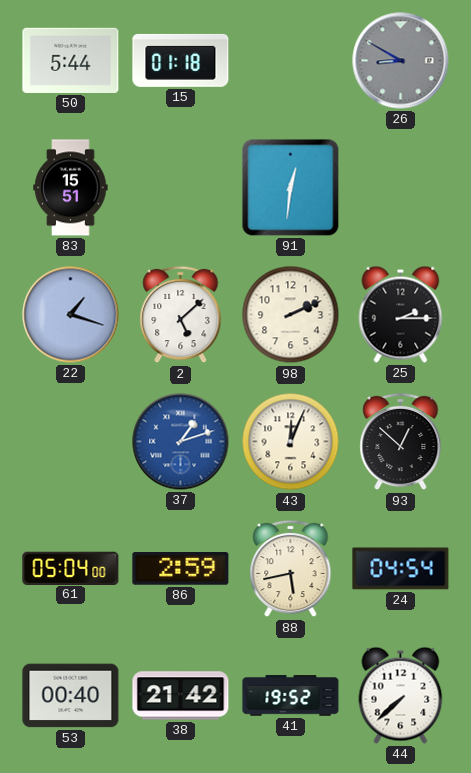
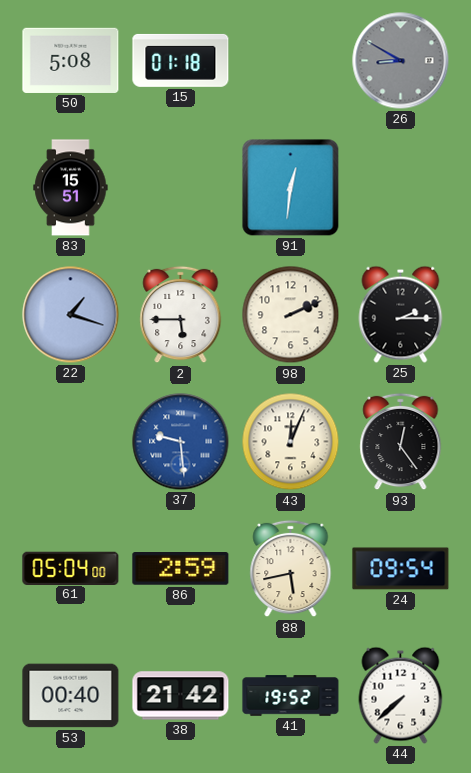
50: 5:44 -> 5:08
2: 5:08 -> 5:45
37: 1:12 -> 9:29
93: 12:52 -> 12:24
24: 04:54 -> 09:54
